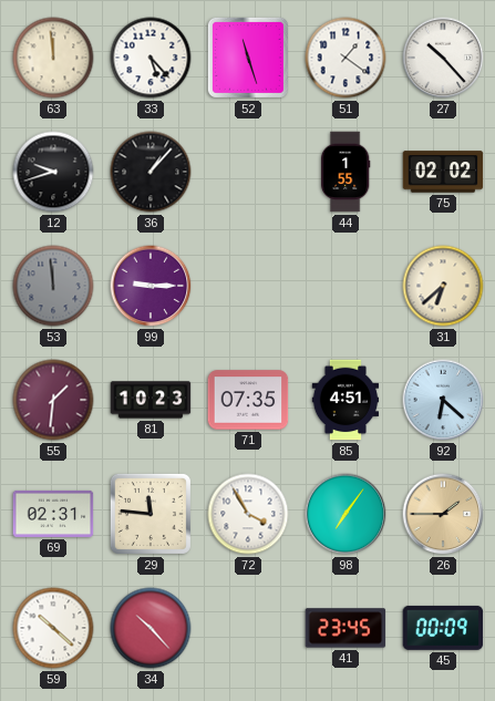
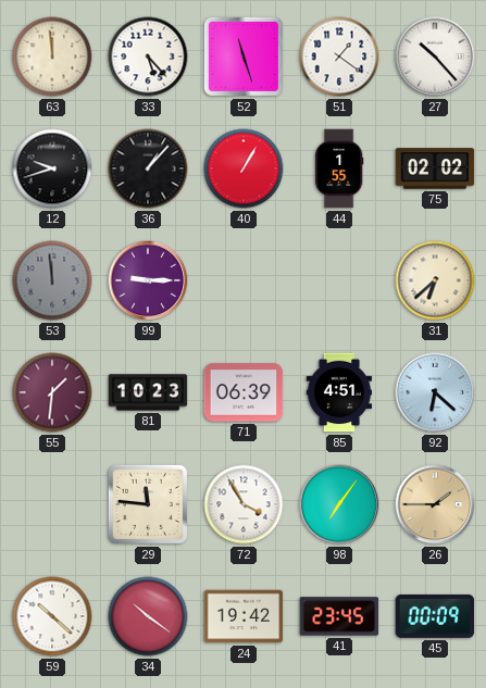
40: none -> 1:05
71: 07:35 -> 06:39
69: 02:31 -> none
34: 10:23 -> 10:21
24: none -> 19:42
